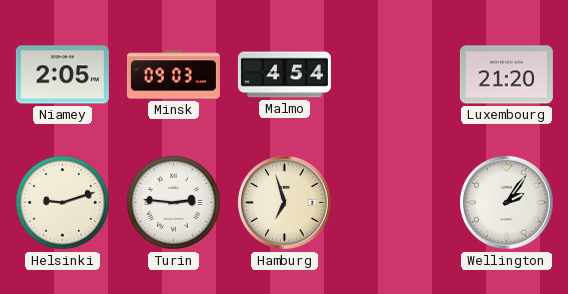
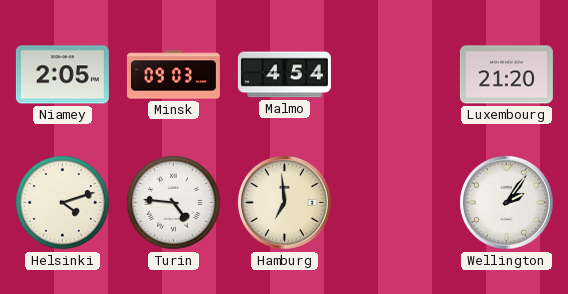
Helsinki: 9:12 -> 4:12
Turin: 2:46 -> 4:46
Hamburg: 6:57 -> 6:59
